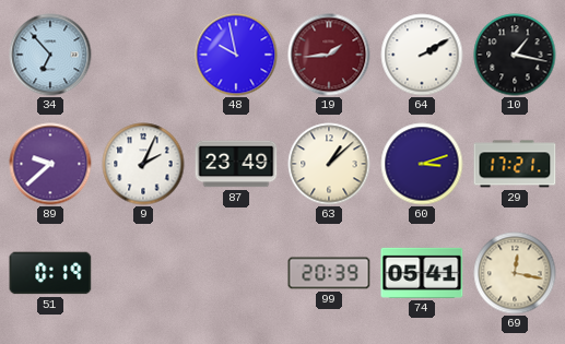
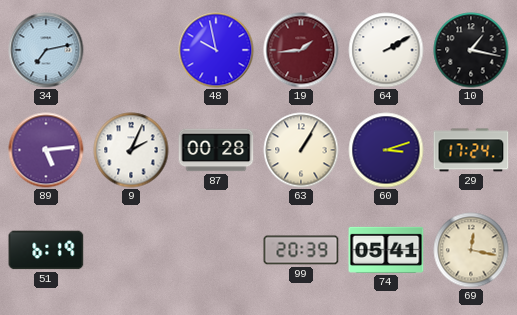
34: 6:53 -> 7:13
89: 9:38 -> 5:14
87: 23:49 -> 00:28
63: 1:08 -> 1:05
29: 17:21 -> 17:24
51: 0:19 -> 6:19
